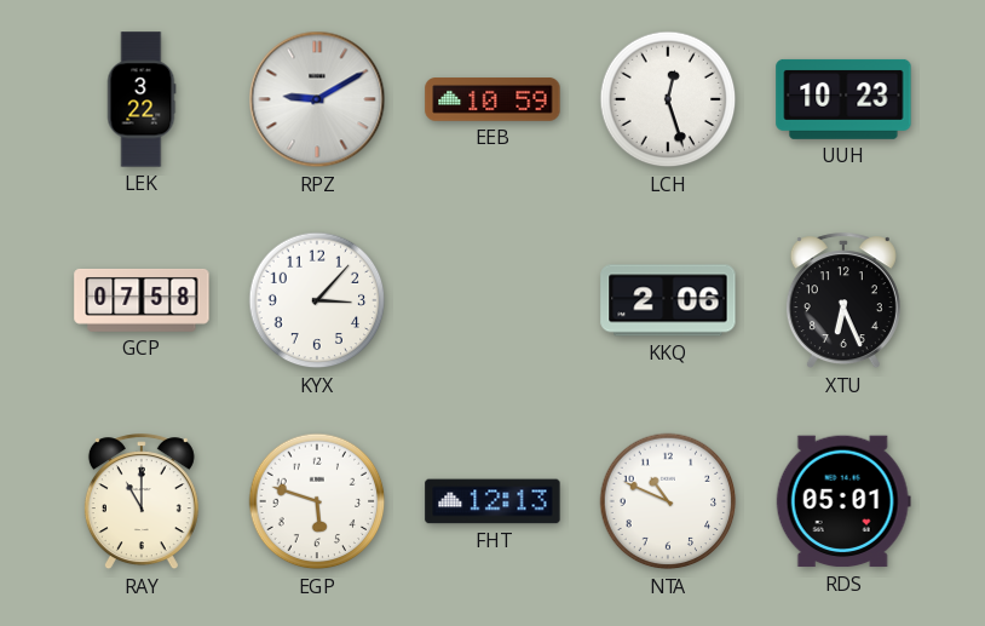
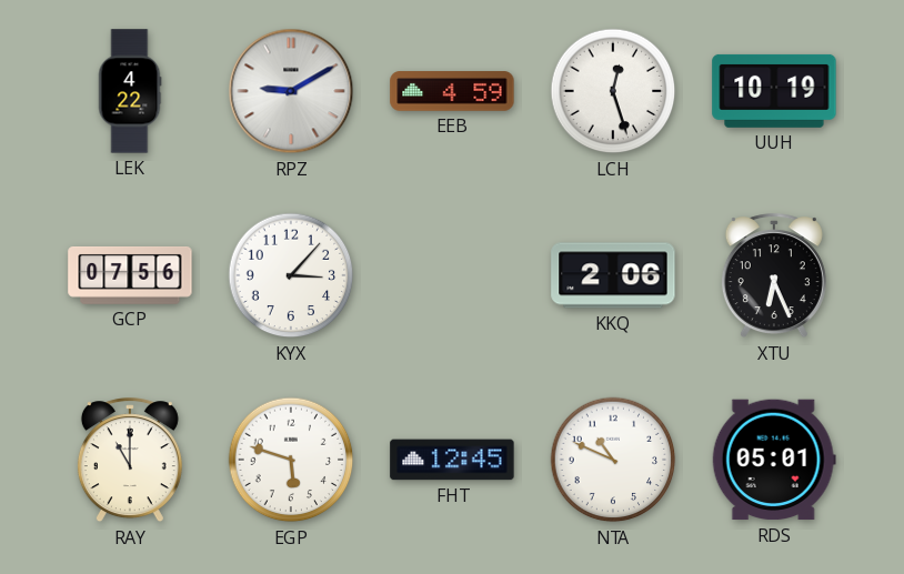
LEK: 3:22 -> 4:22
EEB: 10:59 -> 4:59
UUH: 10:23 -> 10:19
GCP: 07:58 -> 07:56
FHT: 12:13 -> 12:45
